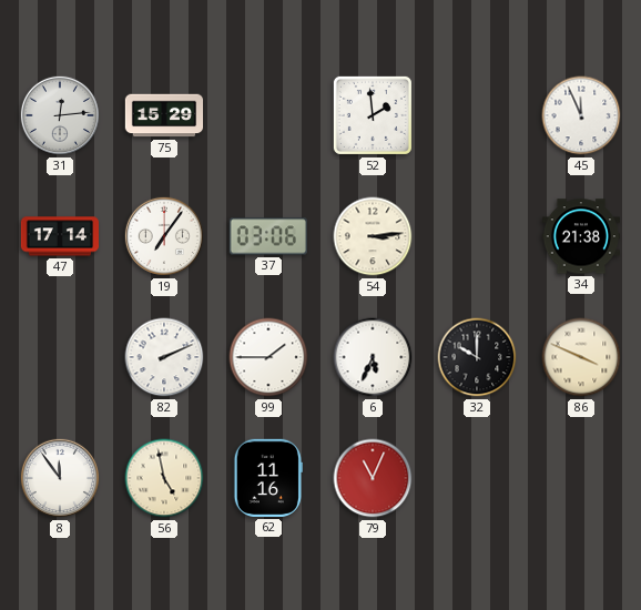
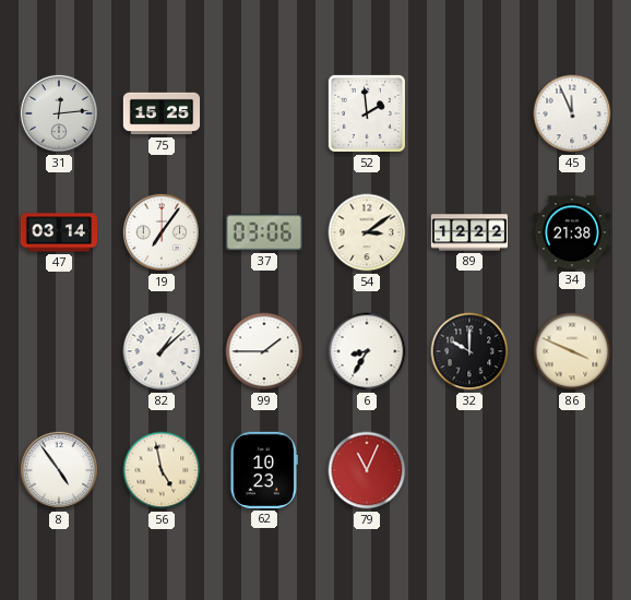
75: 15:29 -> 15:25
47: 17:14 -> 03:14
54: 3:14 -> 3:09
89: none -> 12:22
82: 2:11 -> 1:08
6: 5:34 -> 8:35
8: 11:54 -> 4:54
62: 11:16 -> 10:23
